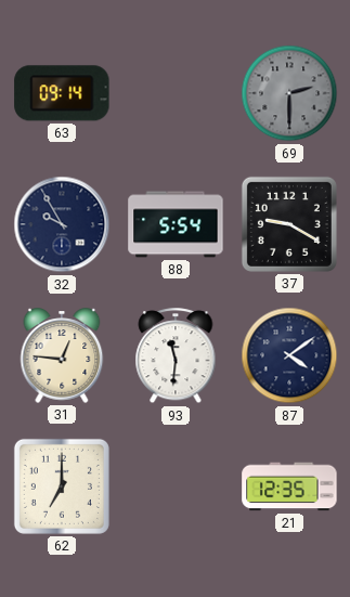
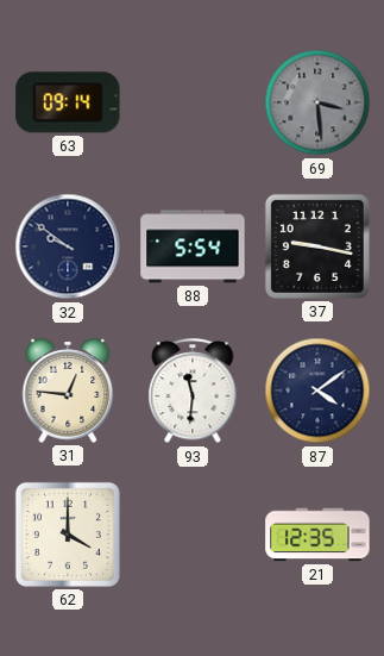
69: 2:30 -> 3:29
32: 9:55 -> 9:51
37: 9:20 -> 9:17
62: 7:00 -> 4:00
